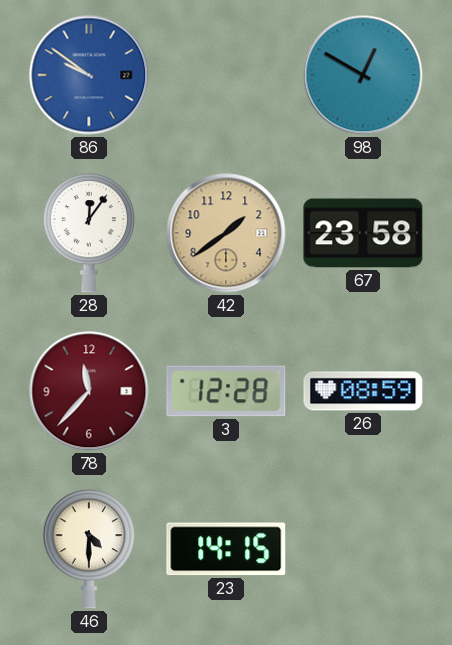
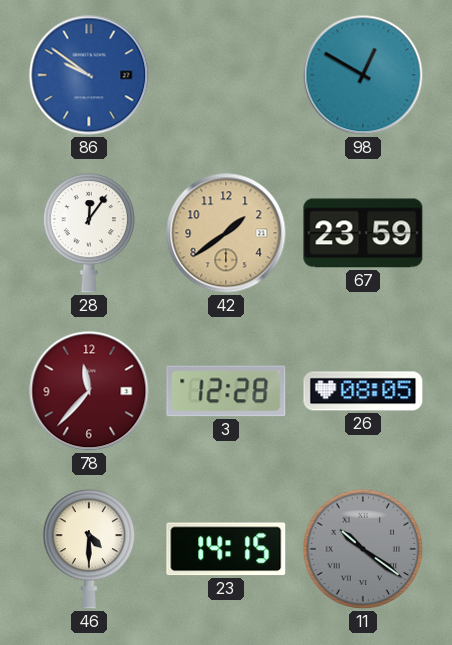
67: 23:58 -> 23:59
26: 08:59 -> 08:05
11: none -> 10:21
